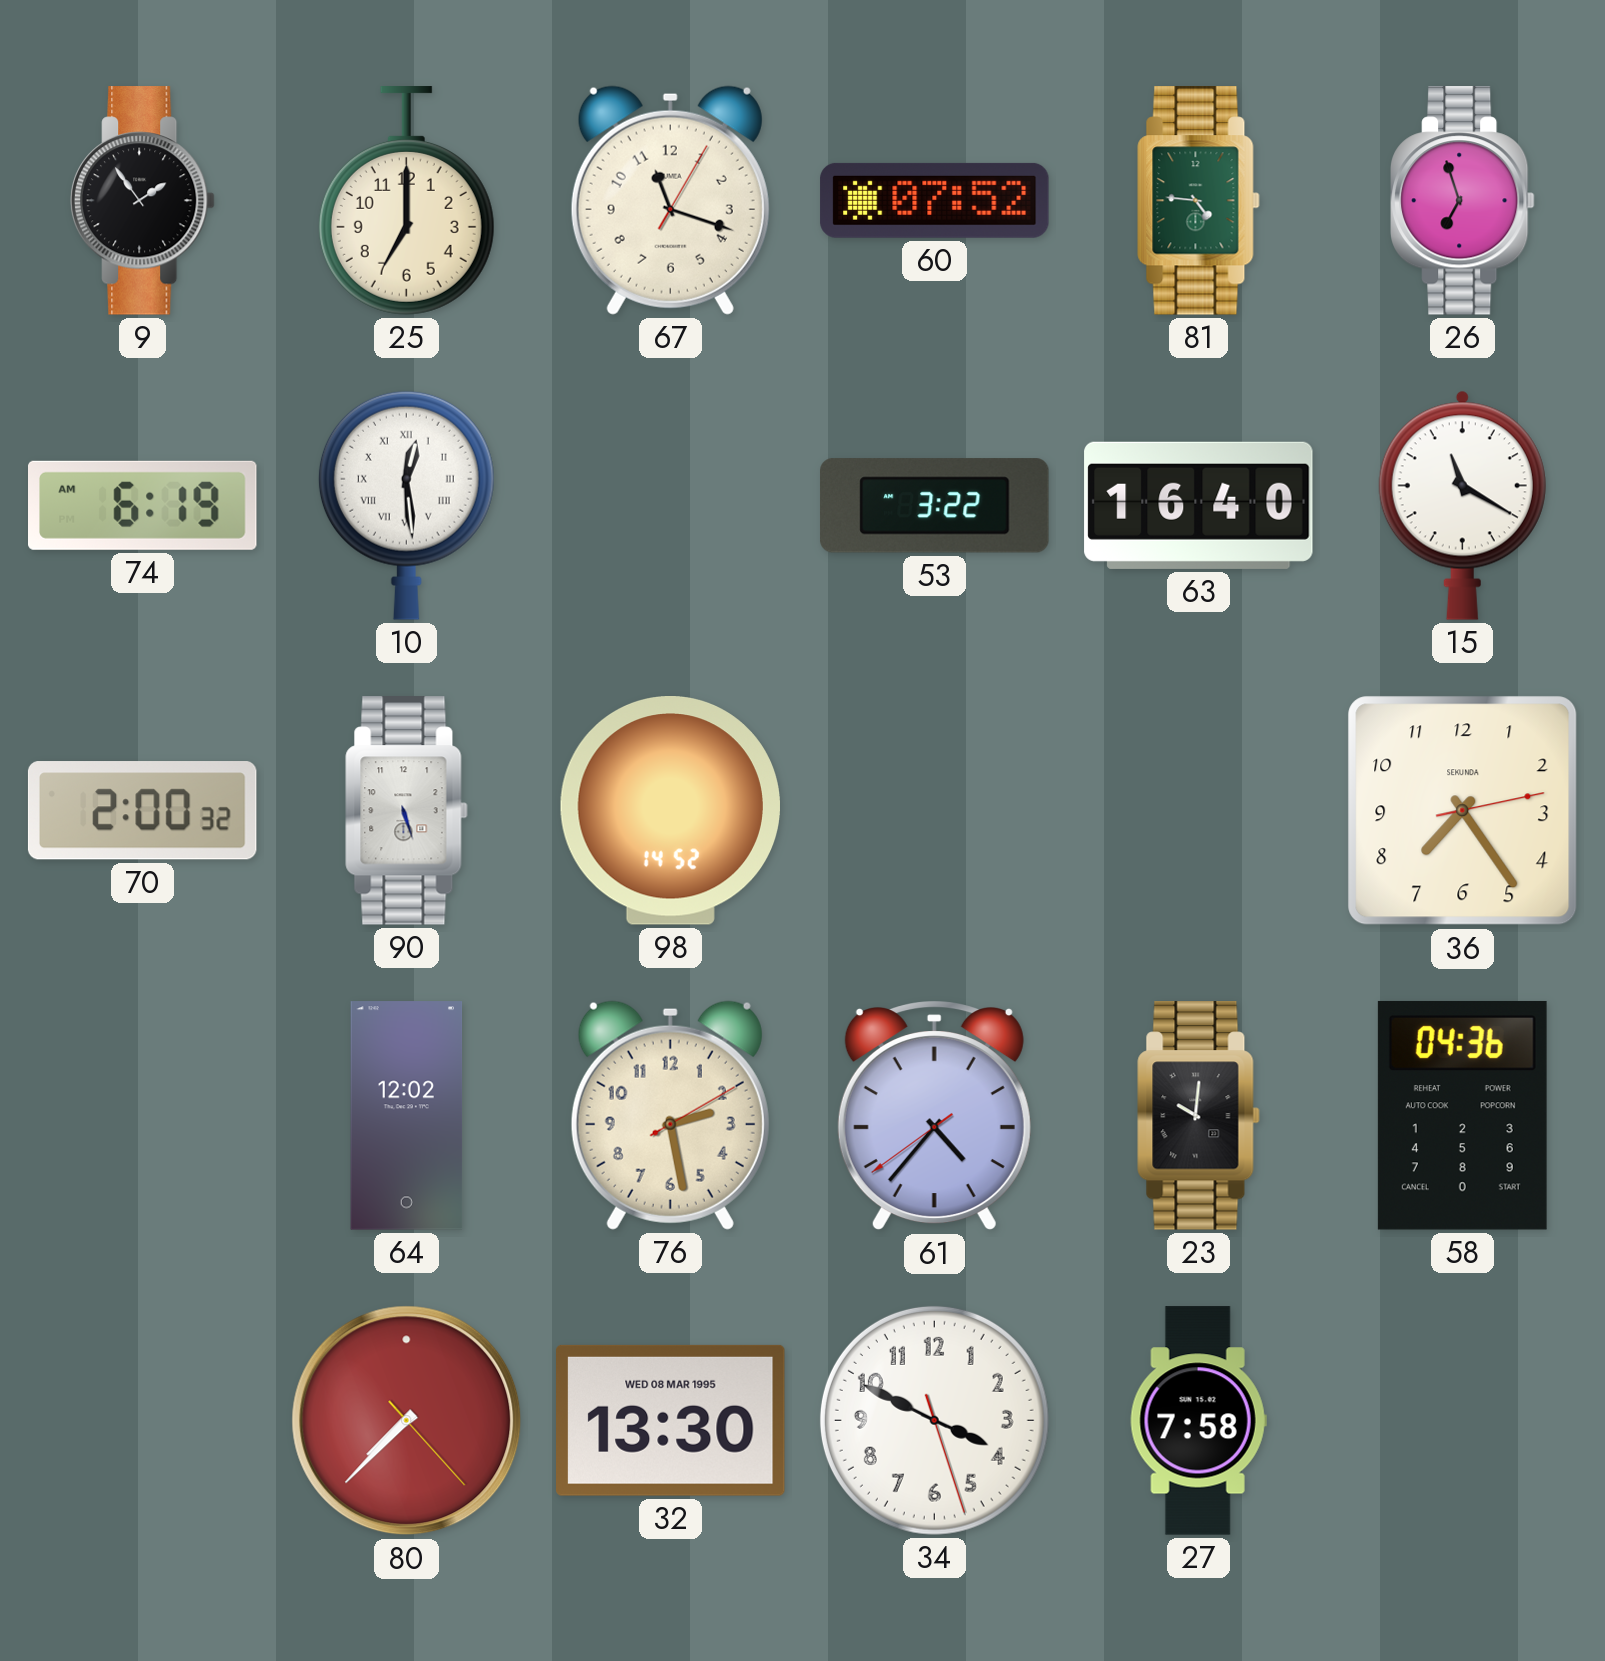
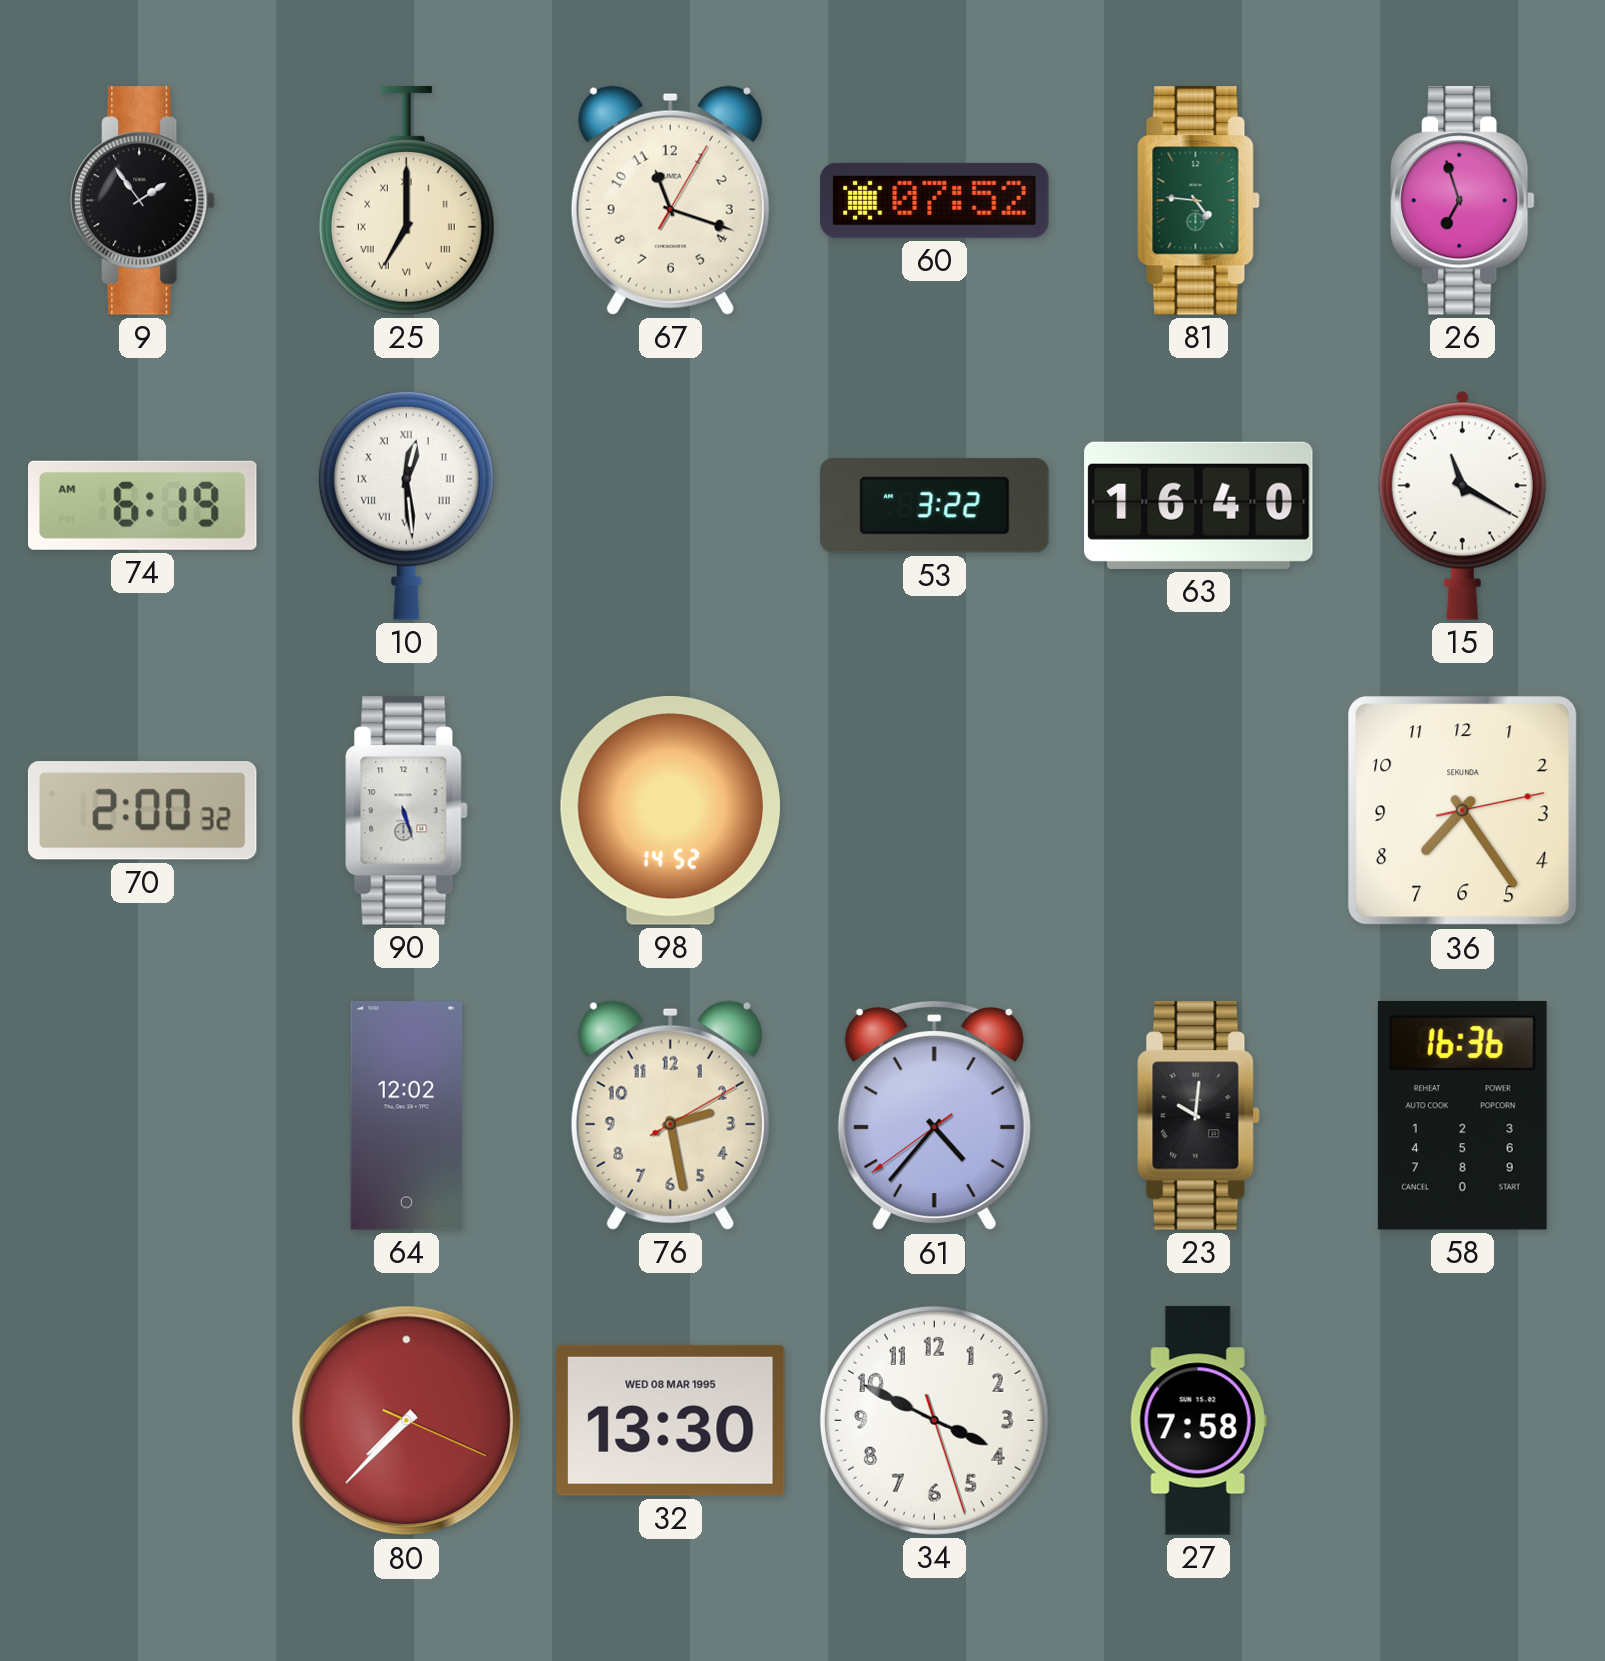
25 numerals: Arabic -> Roman
58: 04:36 -> 16:36
80: 7:37:23 -> 7:37:19
